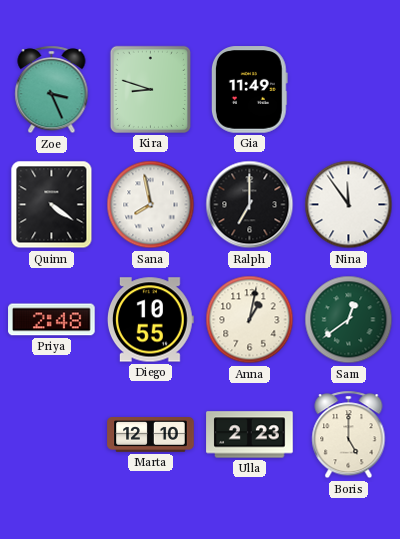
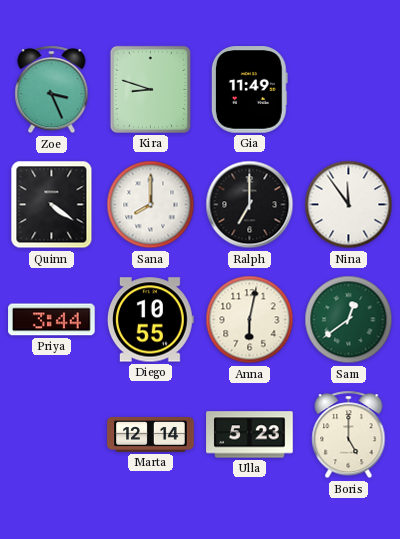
Sana: 7:58 -> 8:00
Priya: 2:48 -> 3:44
Anna: 1:02 -> 6:02
Marta: 12:10 -> 12:14
Ulla: 2:23 -> 5:23
